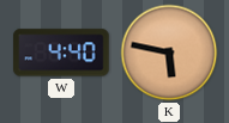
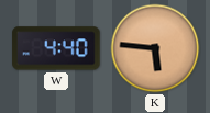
K: 5:47 -> 5:46
